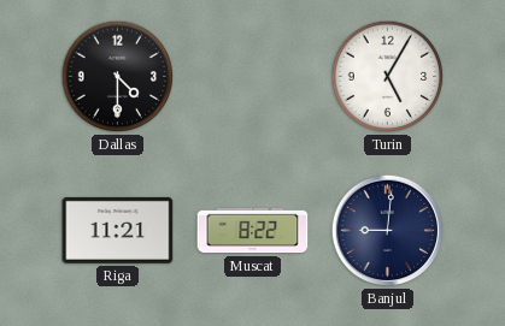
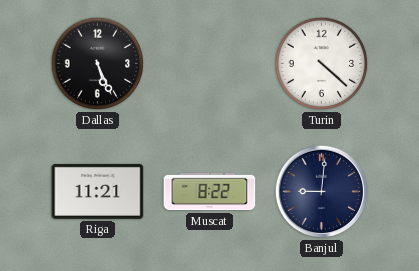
Dallas: 4:30 -> 5:26
Turin: 5:05 -> 4:22
